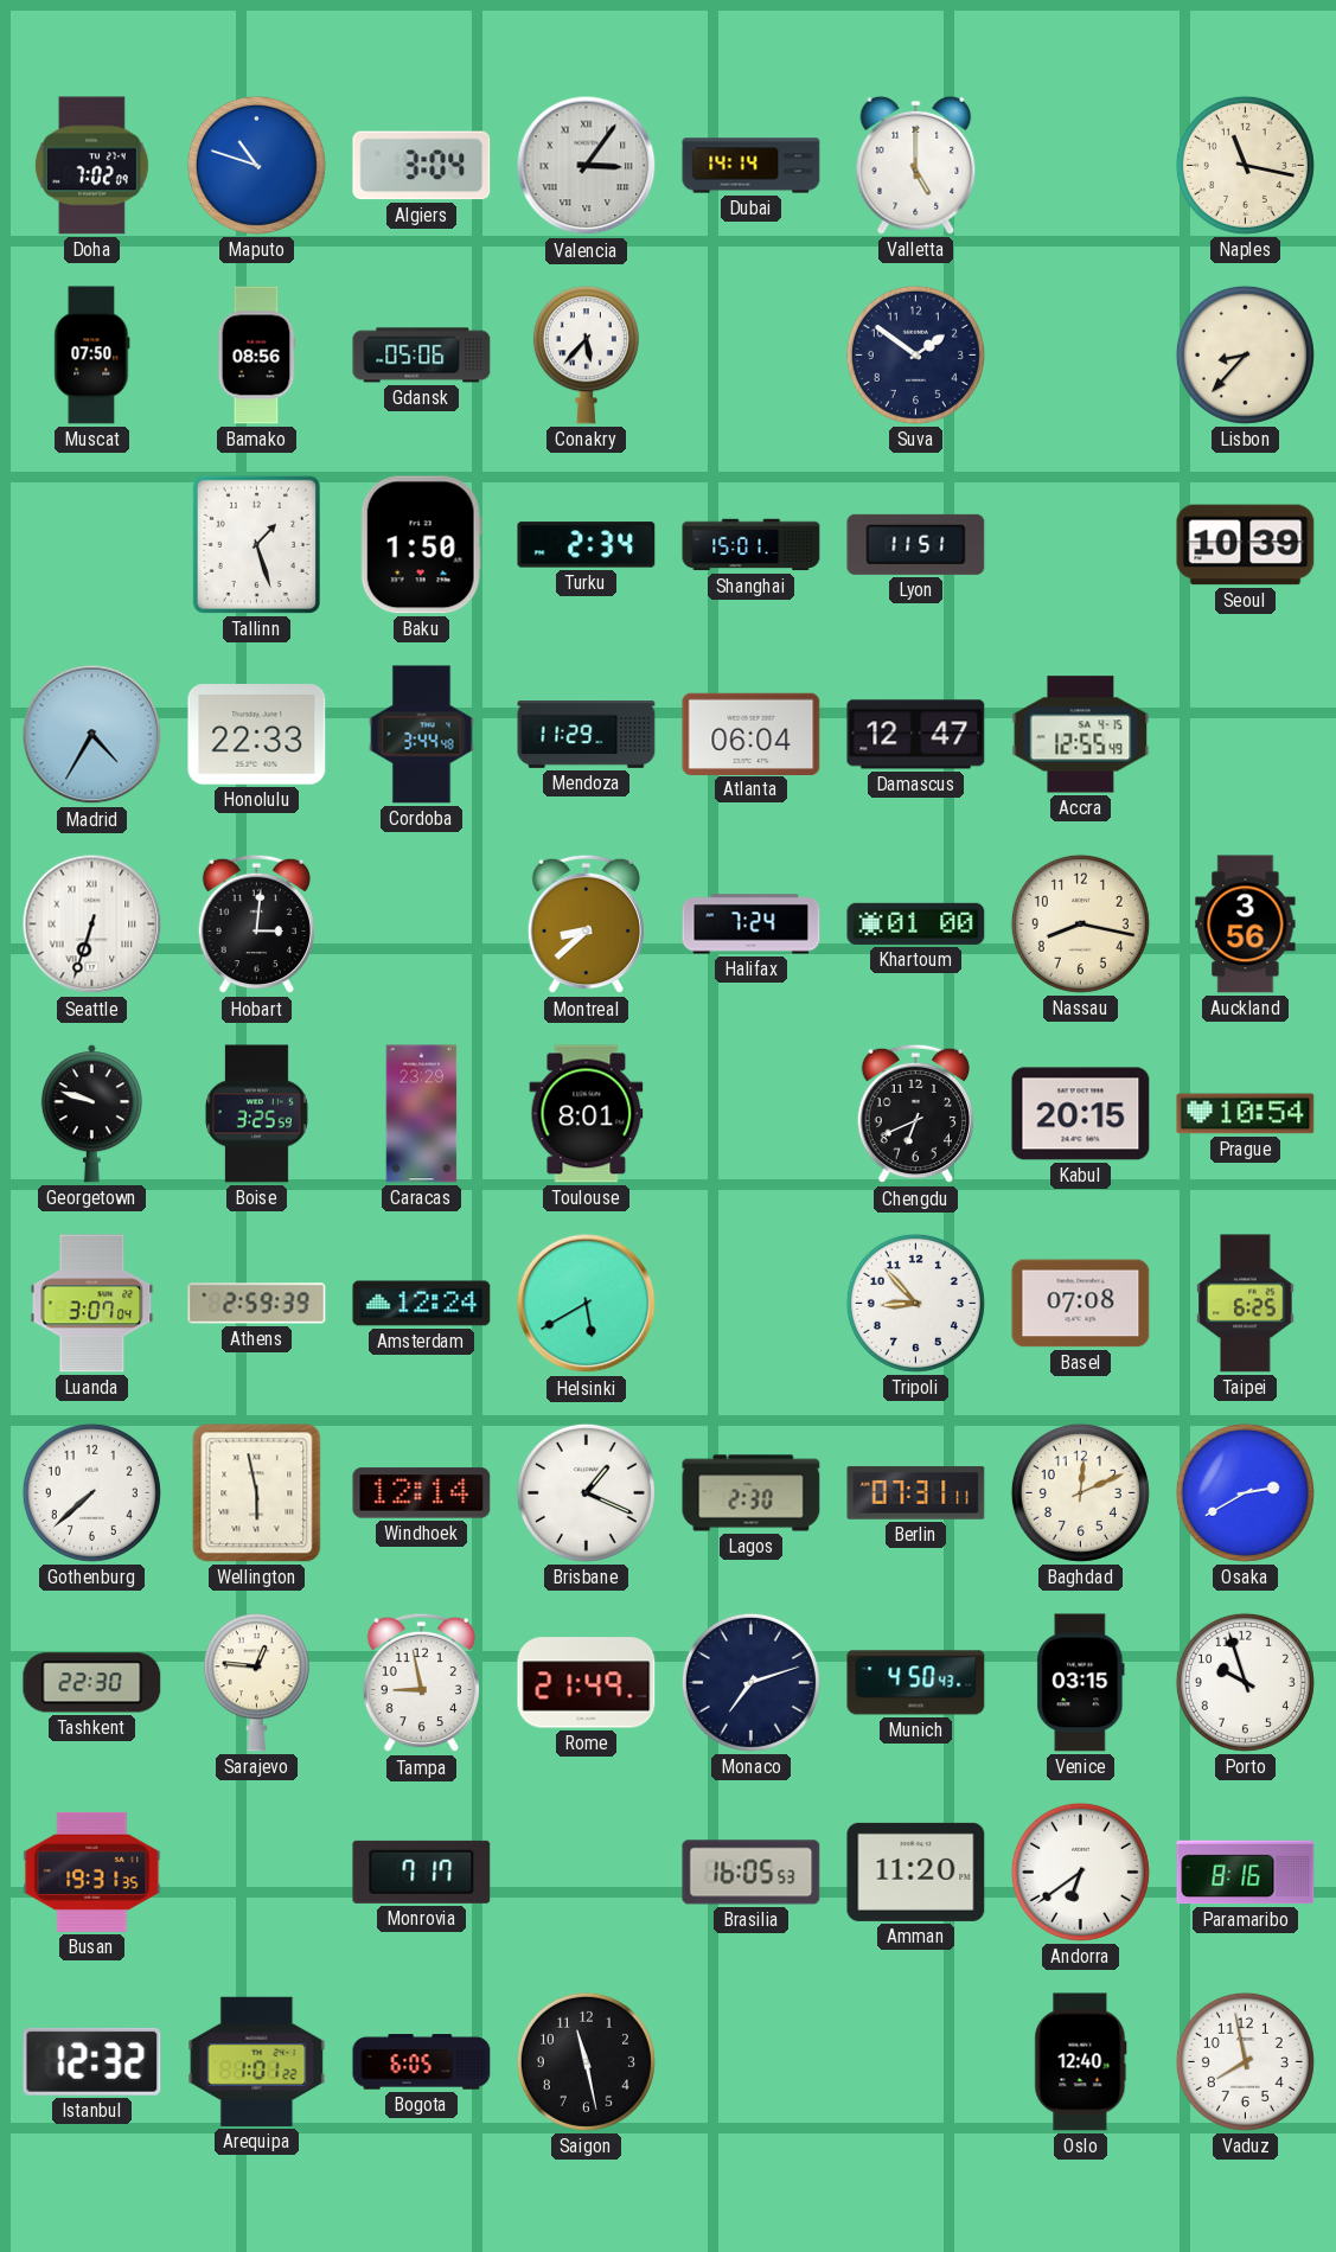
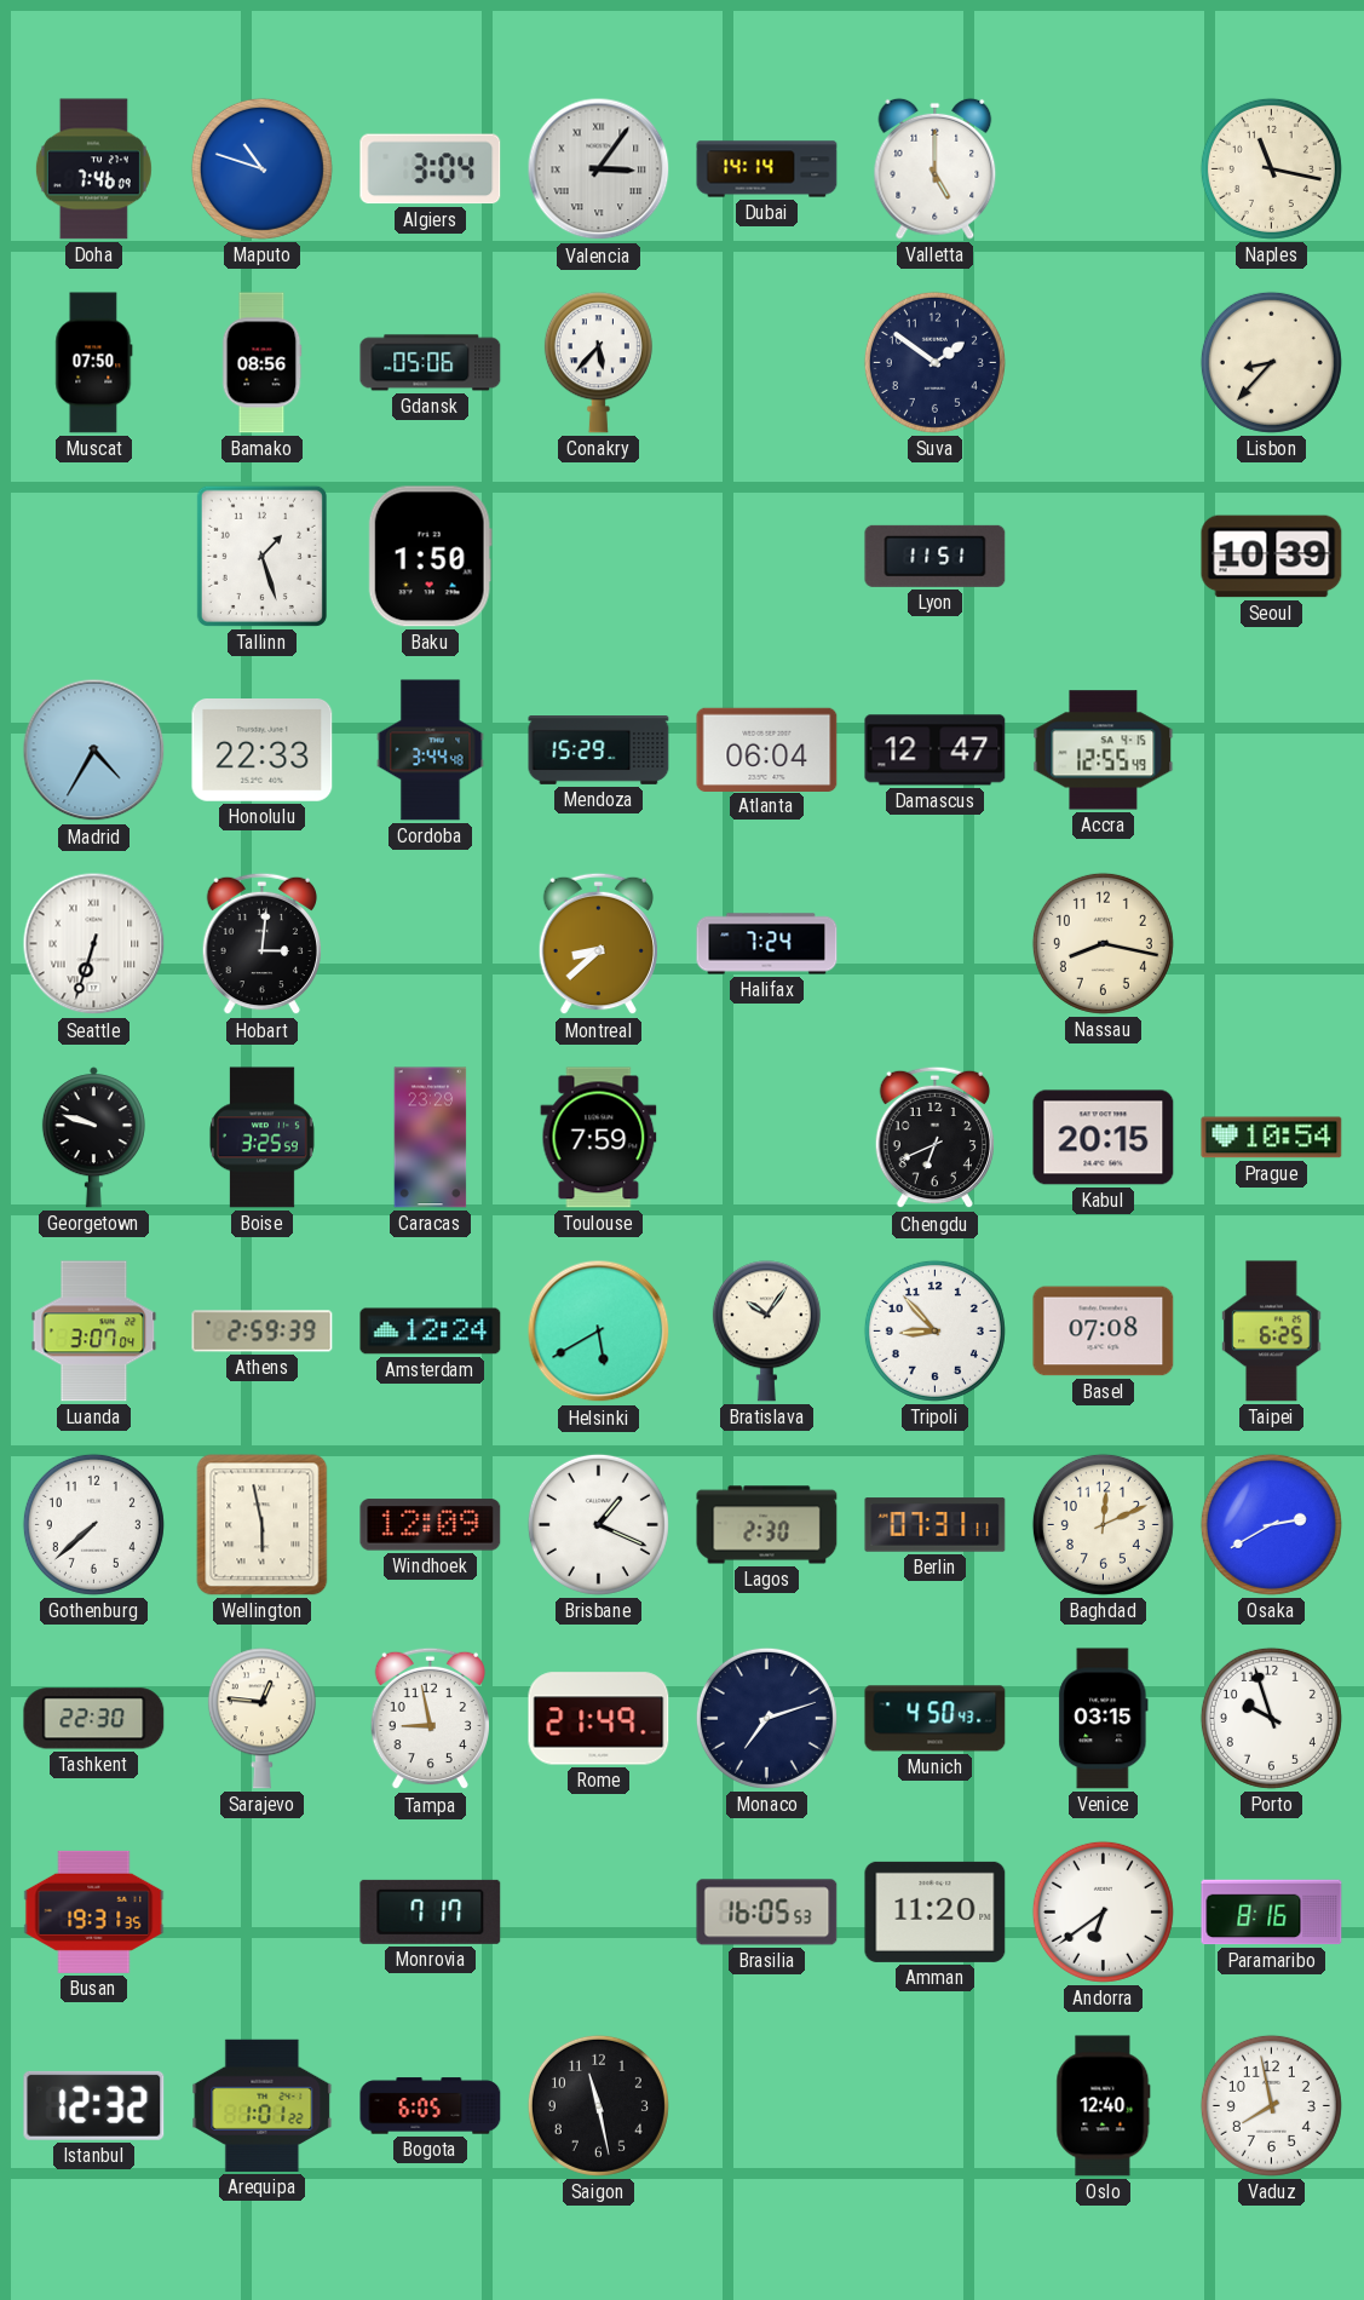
Doha: 7:02 -> 7:46
Turku: 2:34 -> none
Shanghai: 15:01 -> none
Mendoza: 11:29 -> 15:29
Khartoum: 01:00 -> none
Auckland: 3:56 -> none
Toulouse: 8:01 -> 7:59
Bratislava: none -> 10:06
Windhoek: 12:14 -> 12:09
